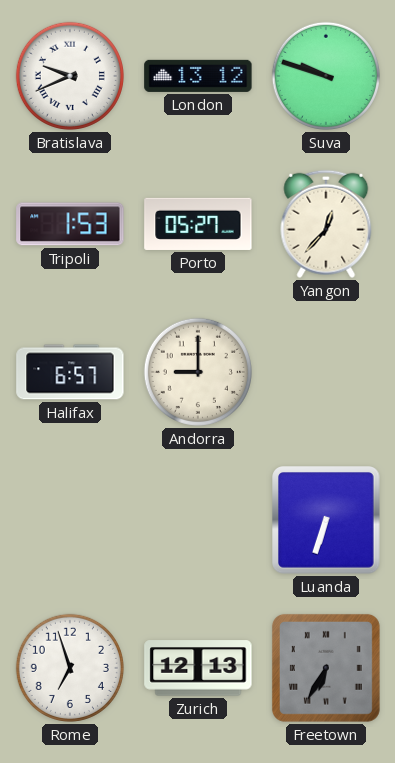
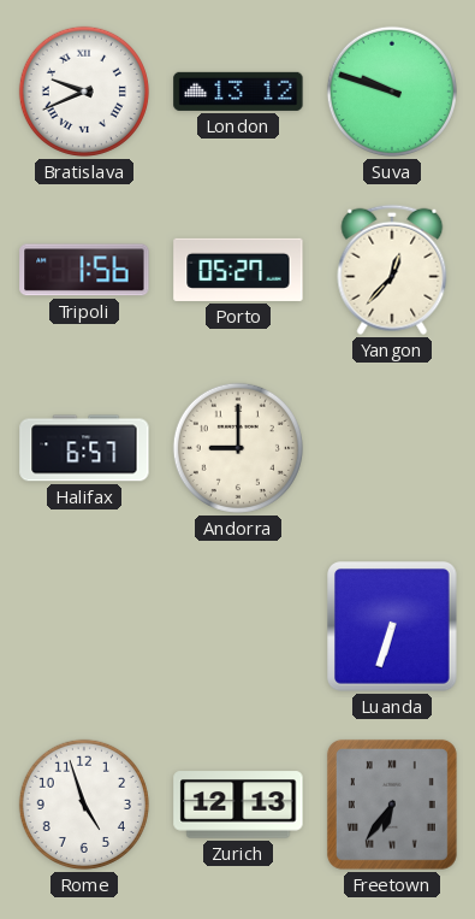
Tripoli: 1:53 -> 1:56
Rome: 6:57 -> 4:57
Freetown: 6:35 -> 6:36
